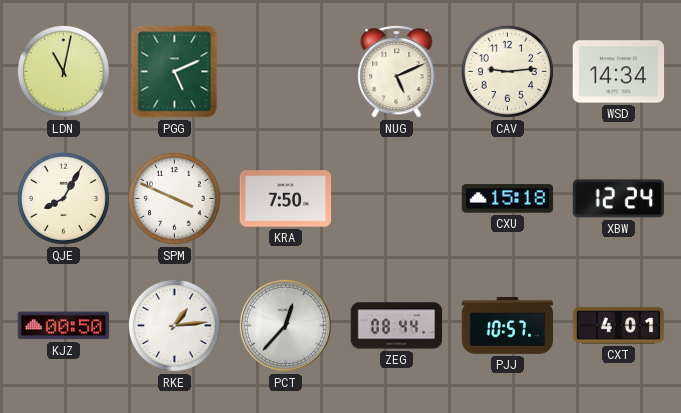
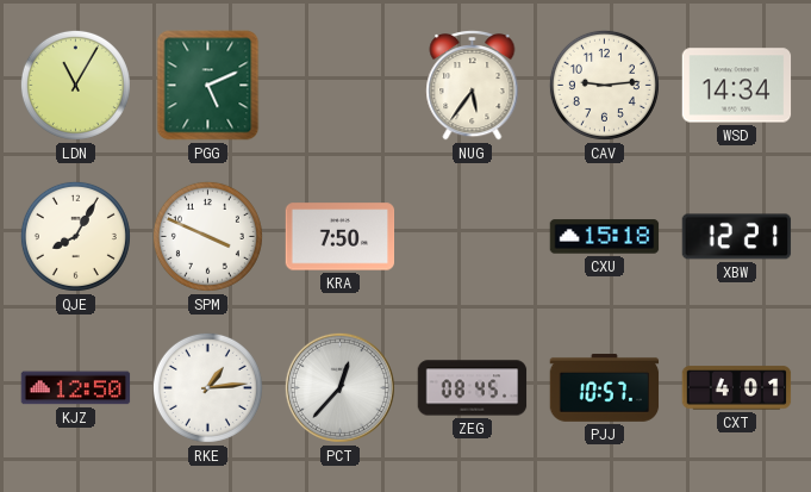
LDN: 11:02 -> 11:05
NUG: 5:11 -> 5:36
XBW: 12:24 -> 12:21
KJZ: 00:50 -> 12:50
ZEG: 08:44 -> 08:45
